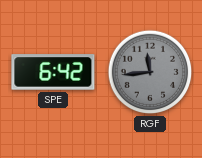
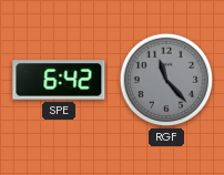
RGF: 11:44 -> 11:23
